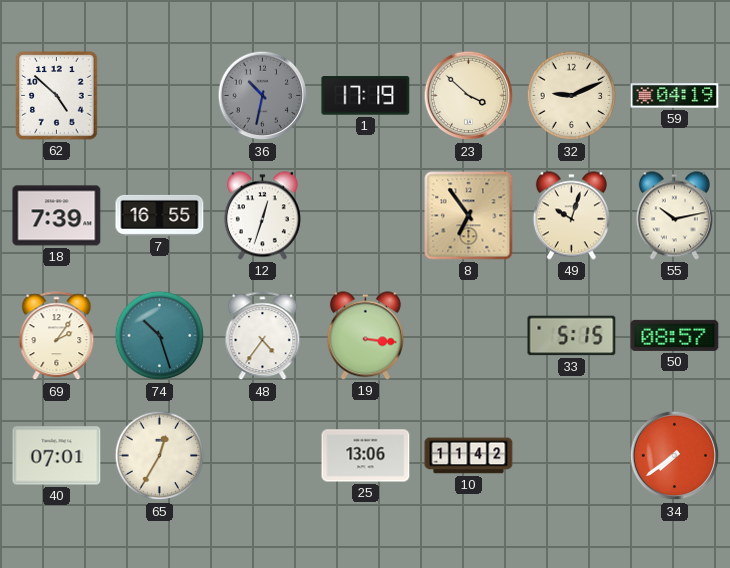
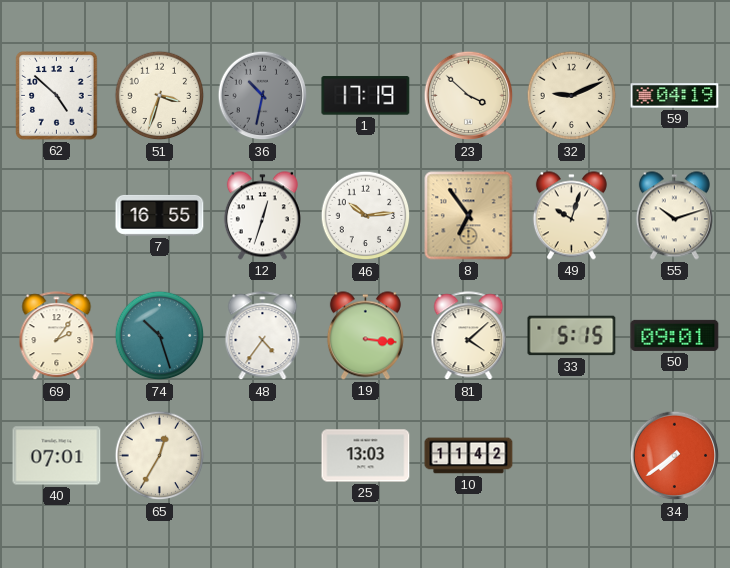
51: none -> 3:33
18: 7:39 -> none
46: none -> 10:14
55: 10:13 -> 10:12
81: none -> 4:08
50: 08:57 -> 09:01
25: 13:06 -> 13:03
